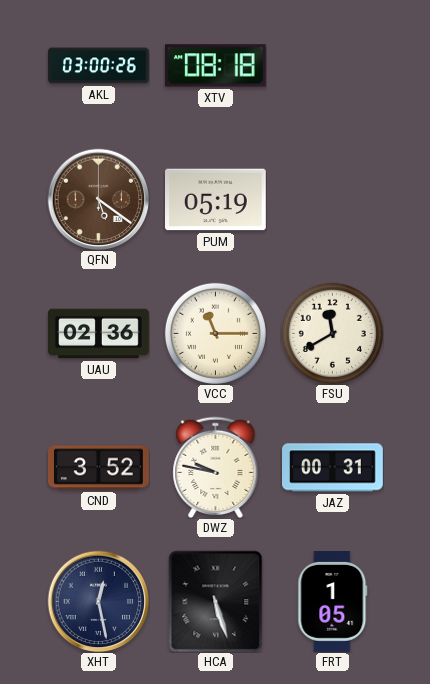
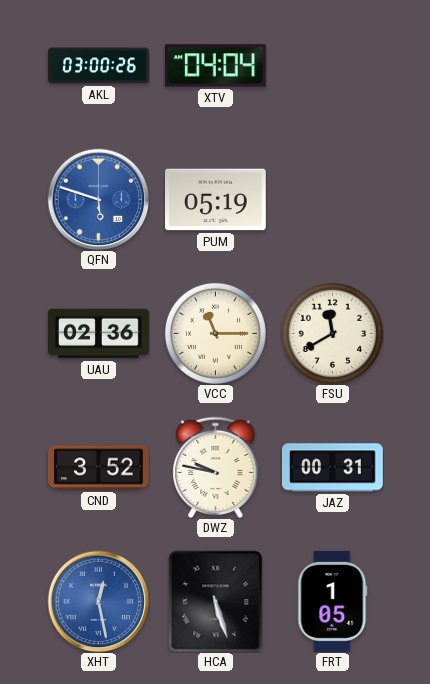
XTV: 08:18 -> 04:04
QFN: 5:21 -> 5:48
QFN dial: brown -> blue
XHT dial: navy -> blue
